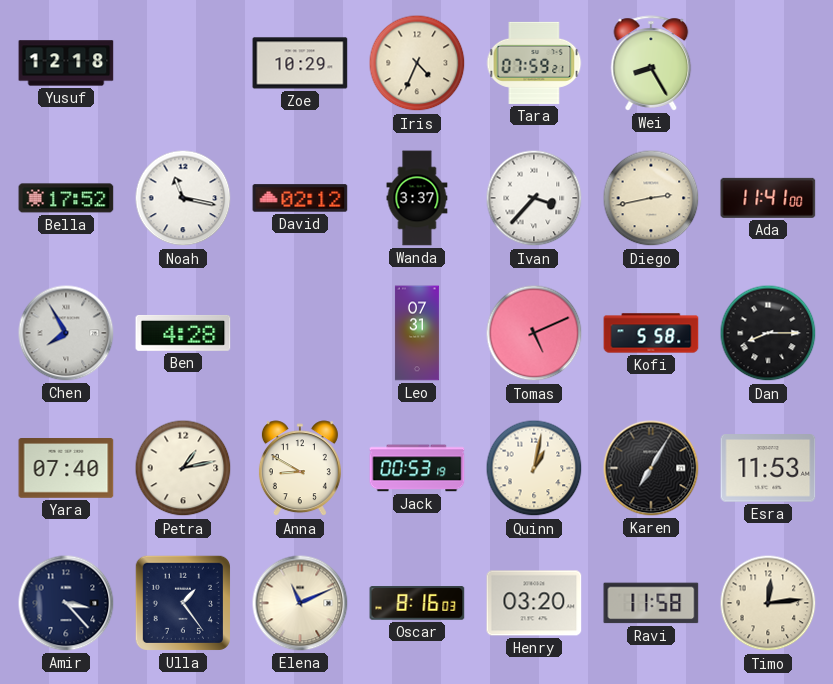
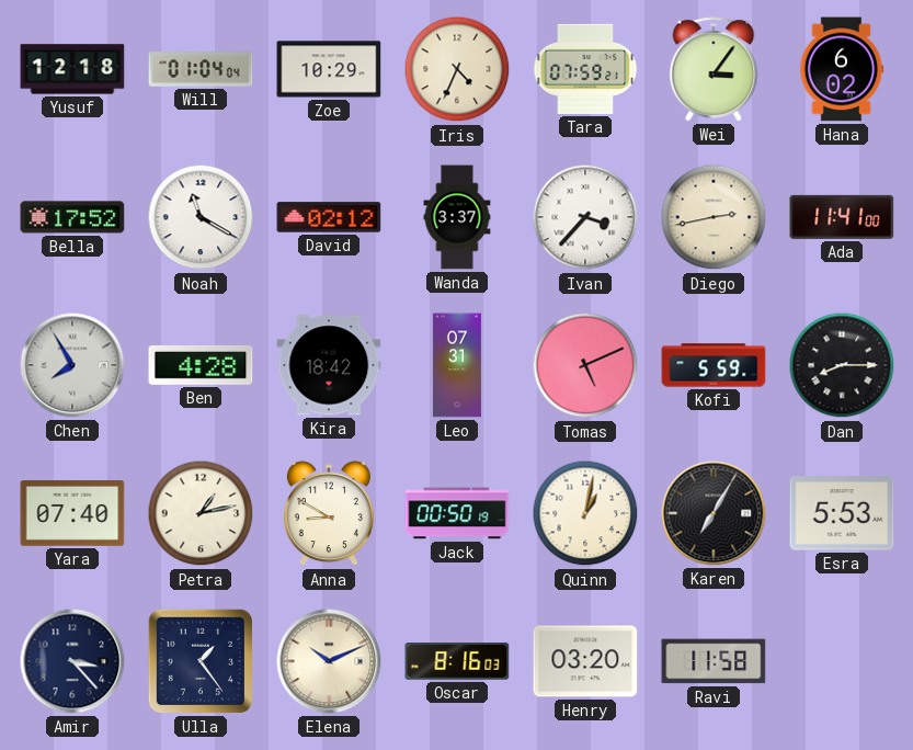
Will: none -> 01:04
Wei: 8:25 -> 3:06
Hana: none -> 6:02
Noah: 11:17 -> 11:20
Kira: none -> 18:42
Kofi: 5:58 -> 5:59
Jack: 00:53 -> 00:50
Esra: 11:53 -> 5:53
Elena: 11:11 -> 10:11
Timo: 12:14 -> none
